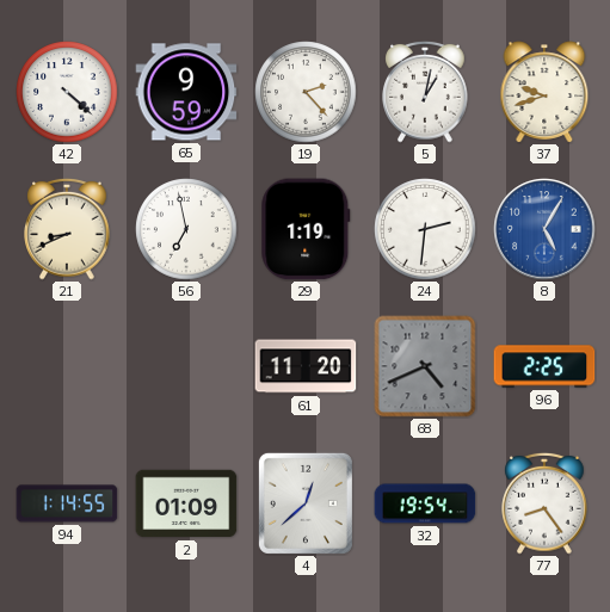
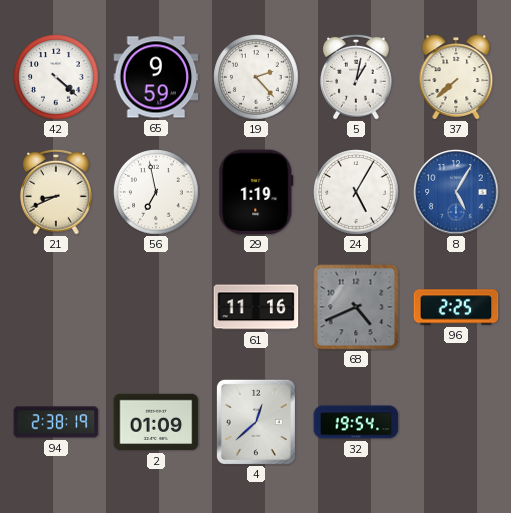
37: 9:42 -> 7:38
24: 2:31 -> 5:05
61: 11:20 -> 11:16
94: 1:14 -> 2:38
77: 8:24 -> none
